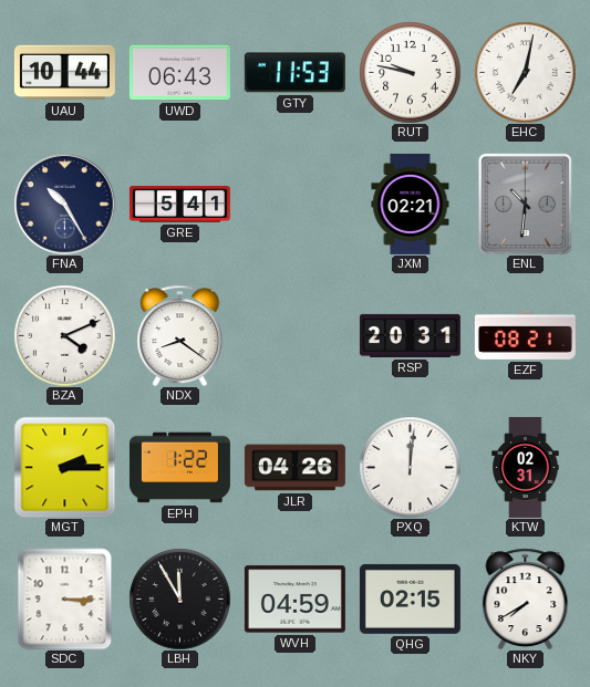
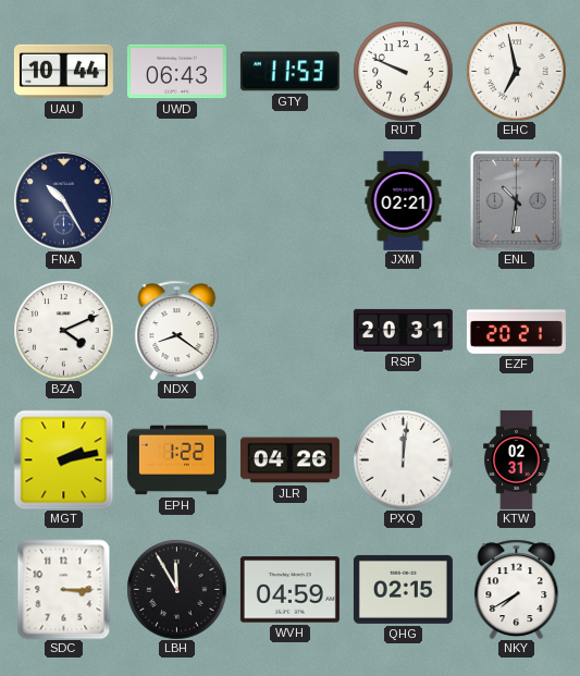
RUT: 9:47 -> 9:49
EHC: 7:02 -> 6:58
GRE: 5:41 -> none
EZF: 08:21 -> 20:21
MGT: 2:15 -> 2:13
